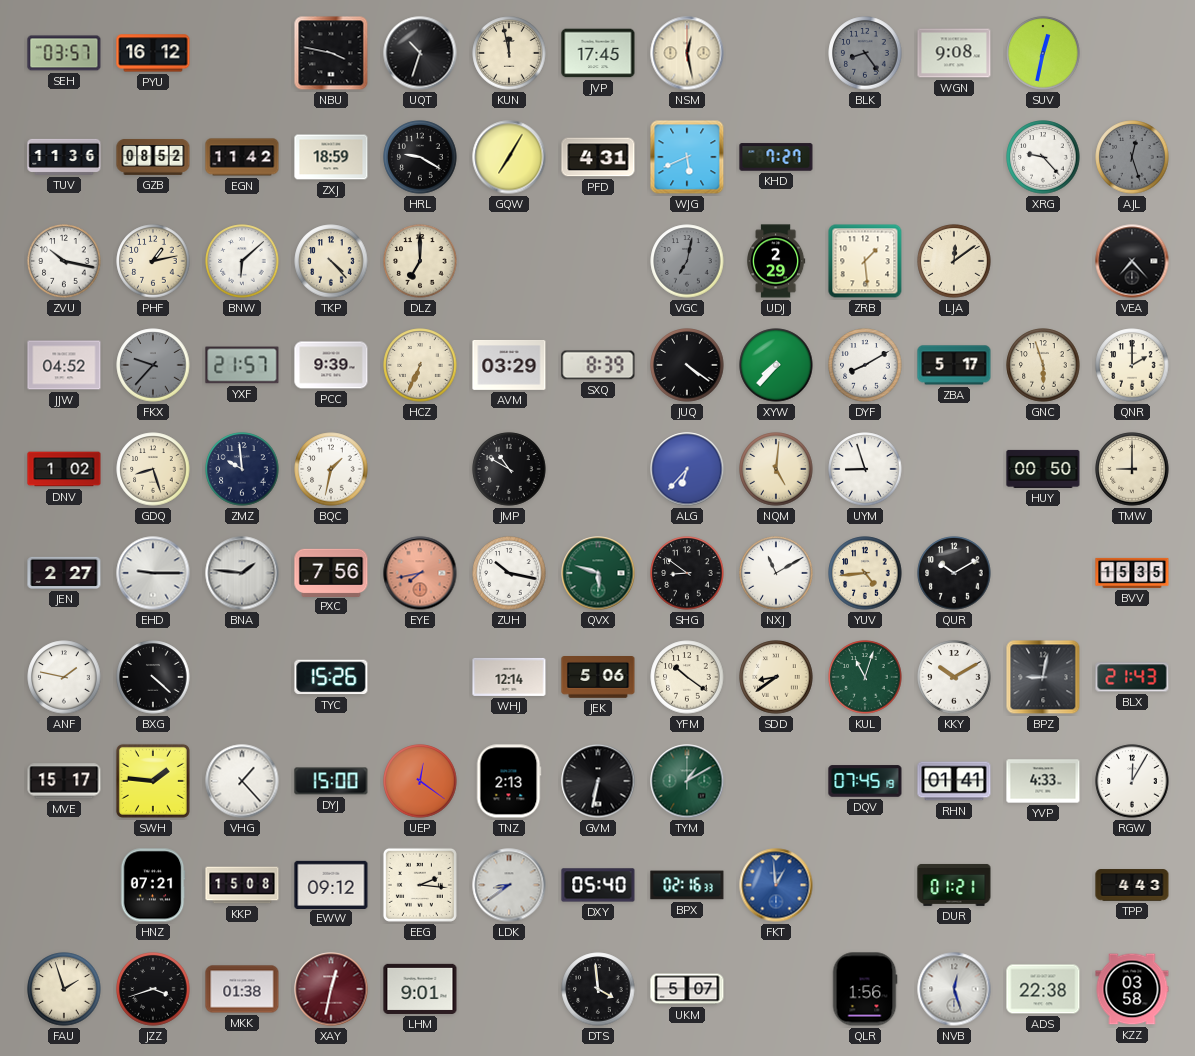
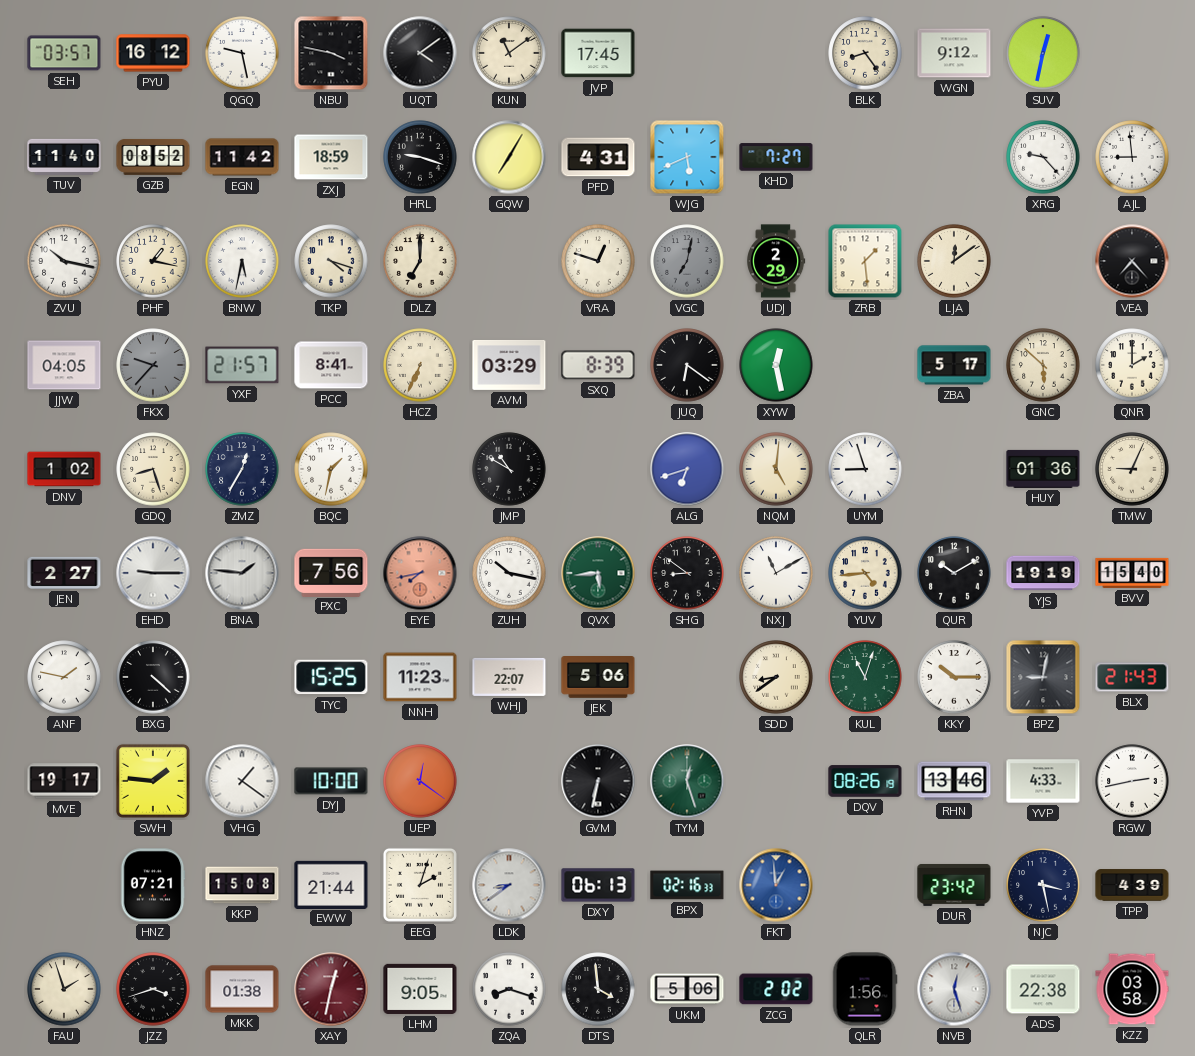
QGQ: none -> 9:28
UQT: 10:33 -> 4:09
KUN: 11:58 -> 11:09
NSM: 12:28 -> none
BLK dial: grey -> cream
WGN: 9:08 -> 9:12
TUV: 11:36 -> 11:40
HRL: 9:20 -> 9:18
AJL: 12:27 -> 8:59
AJL dial: grey -> white
PHF: 1:13 -> 1:17
BNW: 6:08 -> 5:32
TKP: 4:23 -> 4:18
VRA: none -> 12:48
JJW: 04:52 -> 04:05
PCC: 9:39 -> 8:41
JUQ: 4:21 -> 6:21
XYW: 7:37 -> 12:28
DYF: 8:10 -> none
GNC: 5:57 -> 5:52
ZMZ: 9:59 -> 12:35
ALG: 6:37 -> 6:42
HUY: 00:50 -> 01:36
TMW: 9:00 -> 9:04
QVX: 5:48 -> 5:44
YJS: none -> 19:19
BVV: 15:35 -> 15:40
TYC: 15:26 -> 15:25
NNH: none -> 11:23
WHJ: 12:14 -> 22:07
YFM: 10:21 -> none
KKY: 10:10 -> 10:15
MVE: 15:17 -> 19:17
VHG: 1:23 -> 1:21
DYJ: 15:00 -> 10:00
TNZ: 2:13 -> none
TYM: 1:10 -> 12:27
DQV: 07:45 -> 08:26
RHN: 01:41 -> 13:46
RGW: 12:05 -> 2:43
EWW: 09:12 -> 21:44
EEG: 2:16 -> 2:03
DXY: 05:40 -> 06:13
DUR: 01:21 -> 23:42
NJC: none -> 3:28
TPP: 4:43 -> 4:39
LHM: 9:01 -> 9:05
ZQA: none -> 8:18
UKM: 5:07 -> 5:06
ZCG: none -> 2:02
